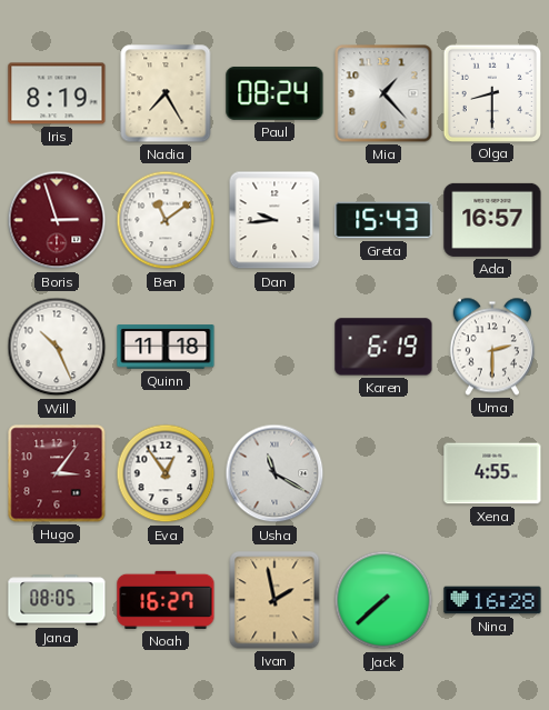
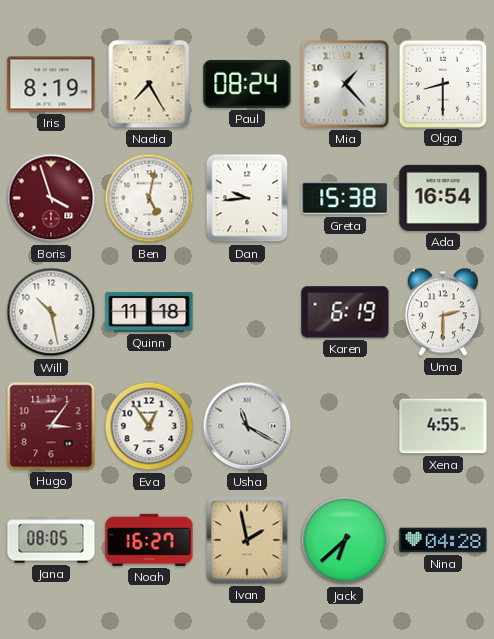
Boris: 2:57 -> 3:57
Ben: 11:09 -> 5:02
Greta: 15:43 -> 15:38
Ada: 16:57 -> 16:54
Will: 10:26 -> 10:28
Jack: 7:38 -> 6:38
Nina: 16:28 -> 04:28
